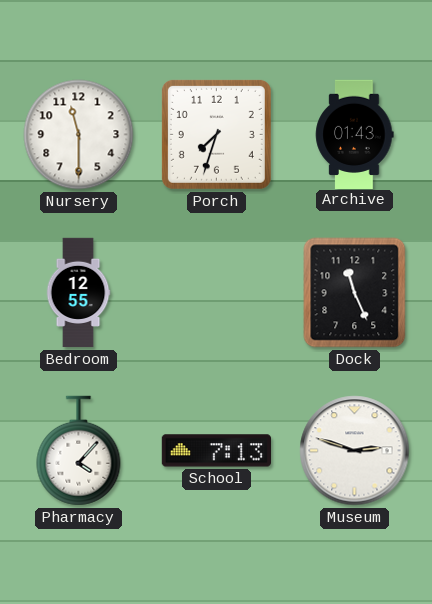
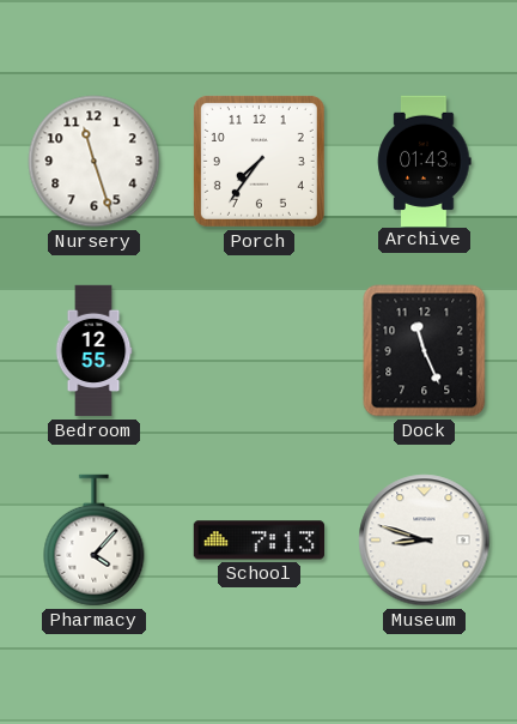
Nursery: 11:30 -> 11:27
Porch: 7:33 -> 7:36
Museum: 2:48 -> 8:48
